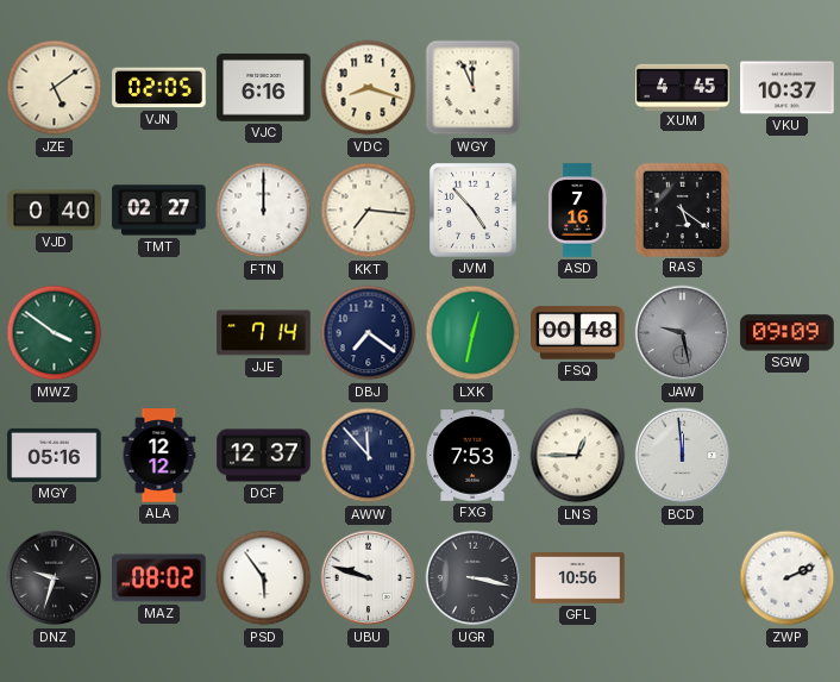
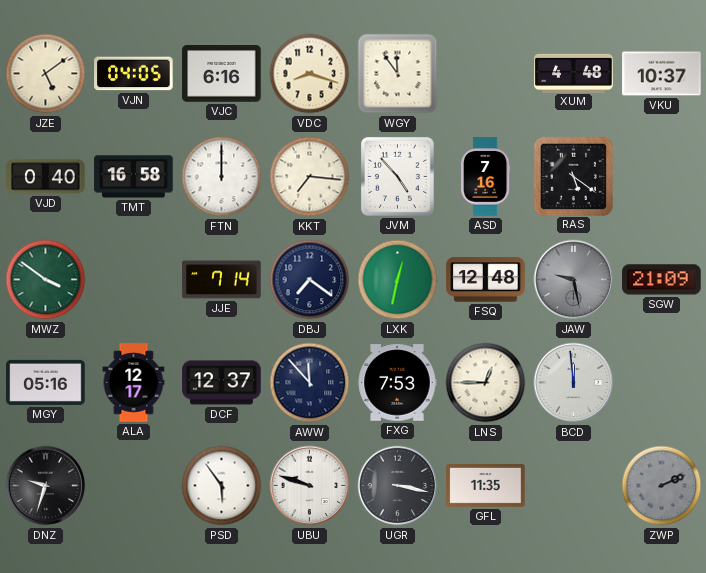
VJN: 02:05 -> 04:05
WGY: 11:56 -> 11:54
XUM: 4:45 -> 4:48
TMT: 02:27 -> 16:58
FSQ: 00:48 -> 12:48
SGW: 09:09 -> 21:09
ALA: 12:12 -> 12:17
MAZ: 08:02 -> none
GFL: 10:56 -> 11:35
ZWP dial: white -> grey
